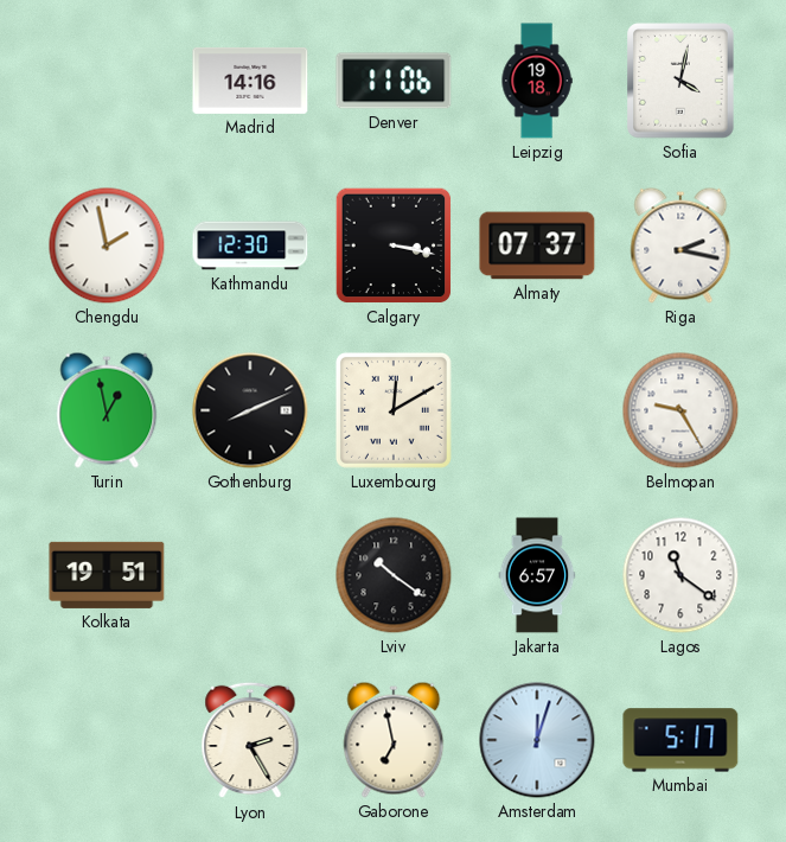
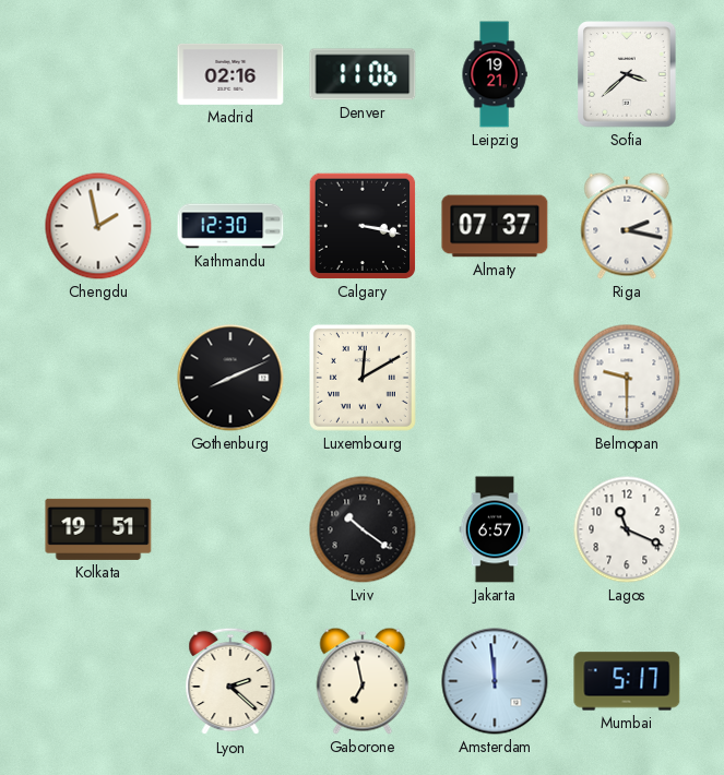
Madrid: 14:16 -> 02:16
Leipzig: 19:18 -> 19:21
Sofia: 4:02 -> 3:38
Turin: 12:58 -> none
Belmopan: 9:25 -> 9:30
Lagos: 11:21 -> 11:19
Lyon: 2:25 -> 2:22
Amsterdam: 12:03 -> 11:59
